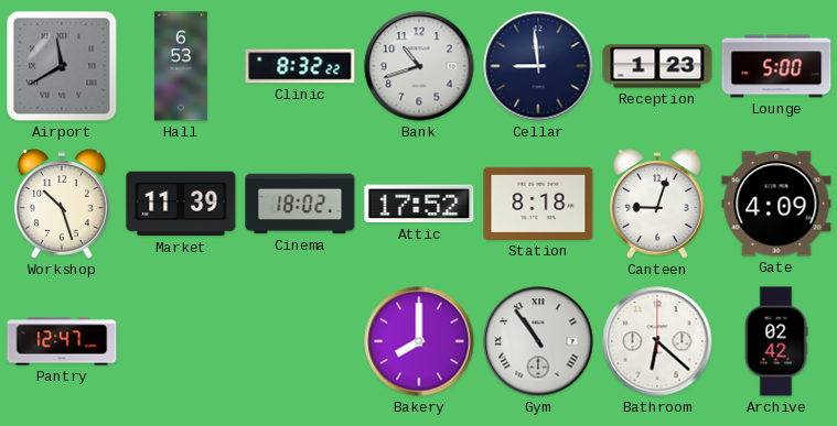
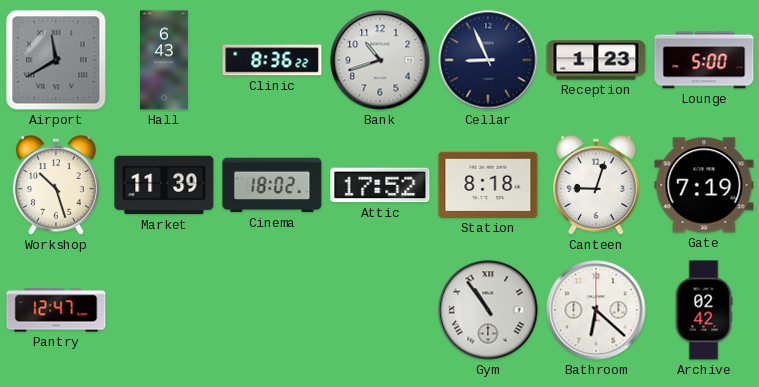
Hall: 6:53 -> 6:43
Clinic: 8:32 -> 8:36
Cellar: 8:59 -> 8:56
Gate: 4:09 -> 7:19
Bakery: 8:00 -> none
